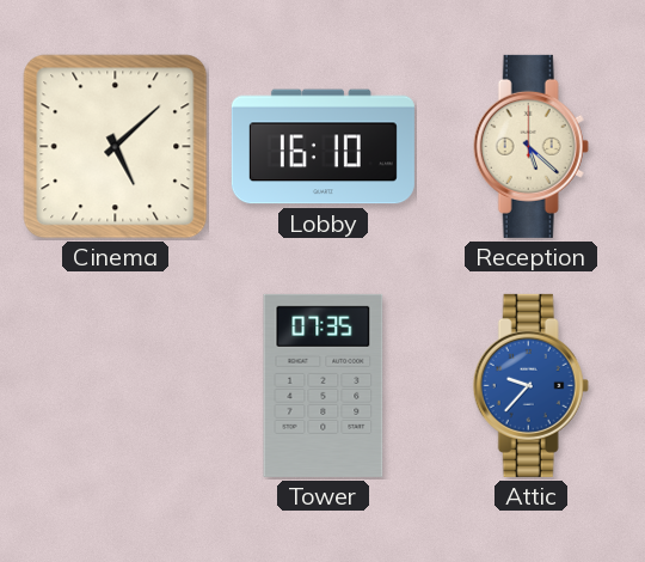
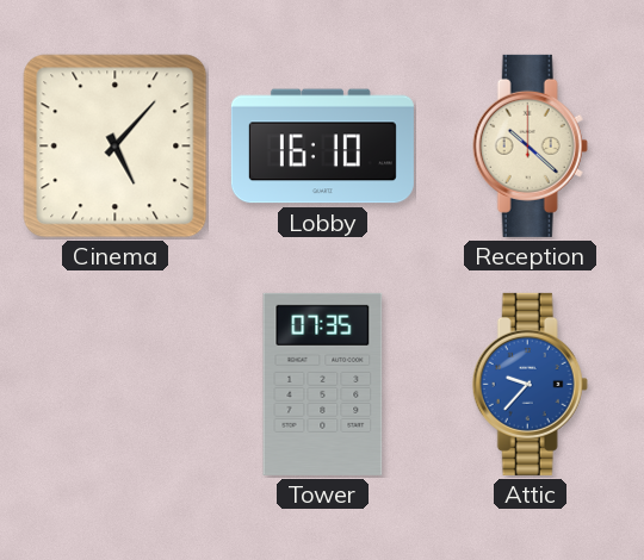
Cinema: 5:08 -> 5:07
Reception: 5:22 -> 10:22
